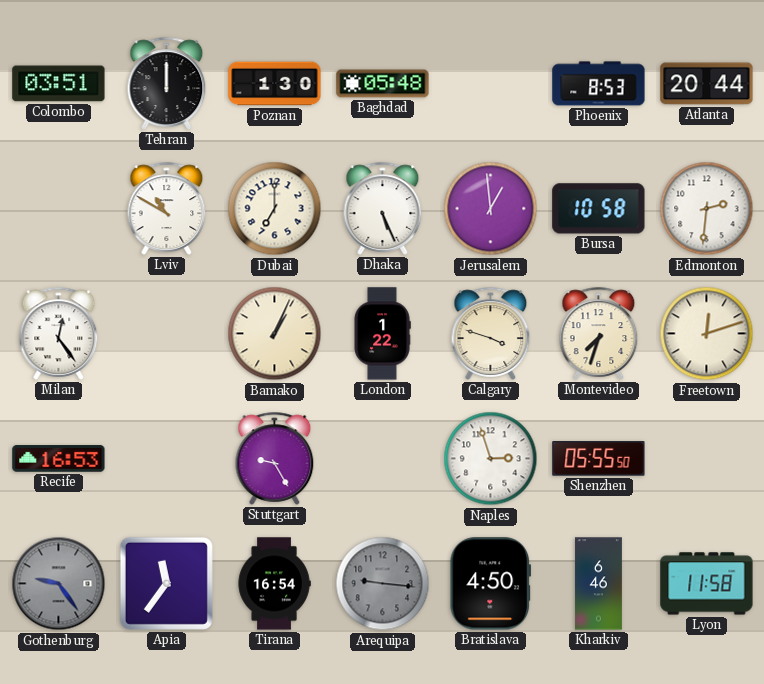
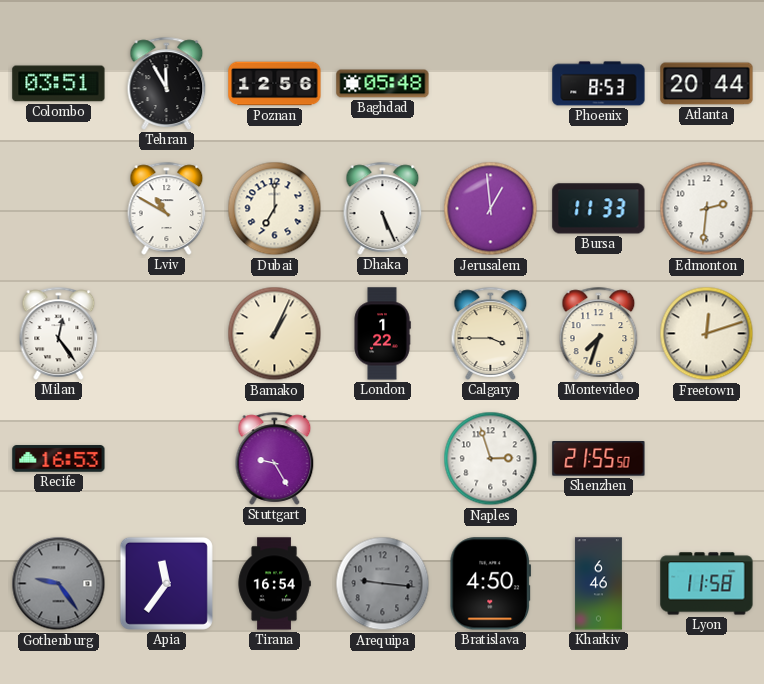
Tehran: 12:00 -> 11:55
Poznan: 1:30 -> 12:56
Bursa: 10:58 -> 11:33
Calgary: 3:48 -> 3:45
Shenzhen: 05:55 -> 21:55
